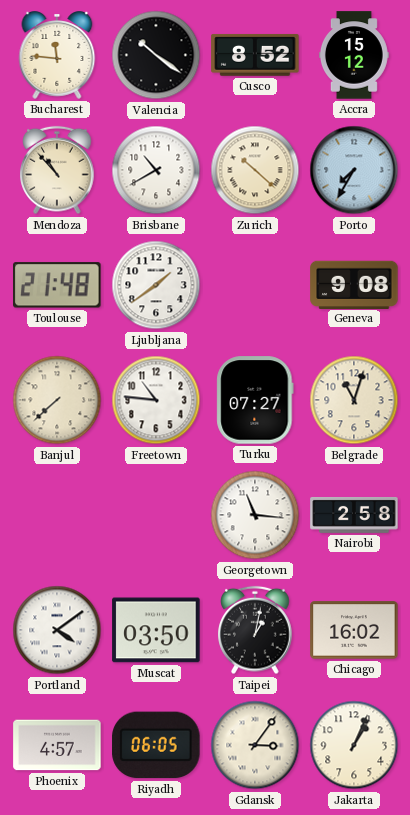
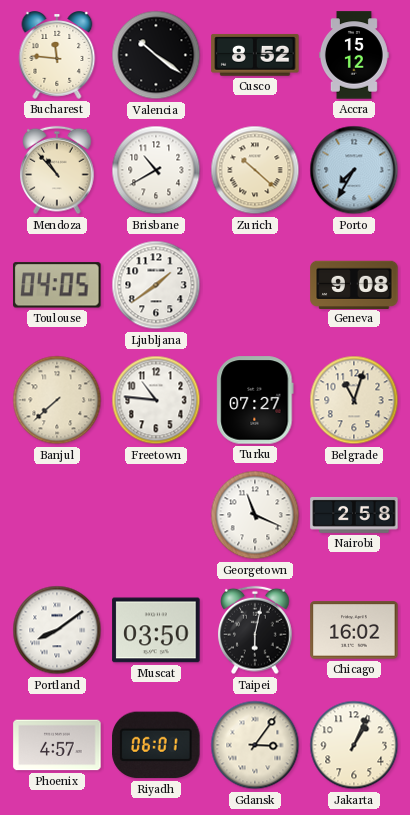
Toulouse: 21:48 -> 04:05
Georgetown: 11:16 -> 11:19
Portland: 4:09 -> 8:09
Taipei: 1:02 -> 6:02
Riyadh: 06:05 -> 06:01
